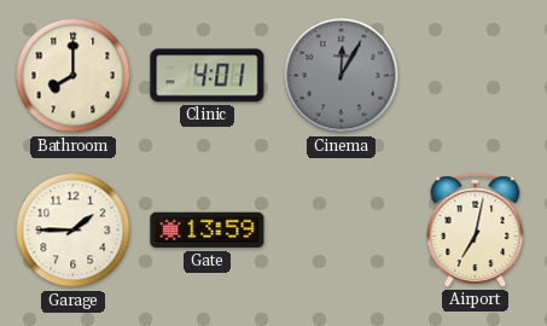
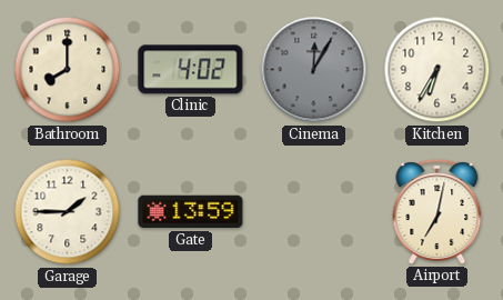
Clinic: 4:01 -> 4:02
Kitchen: none -> 6:35
